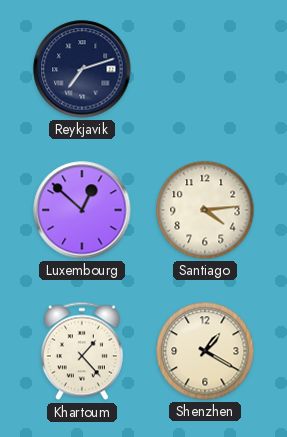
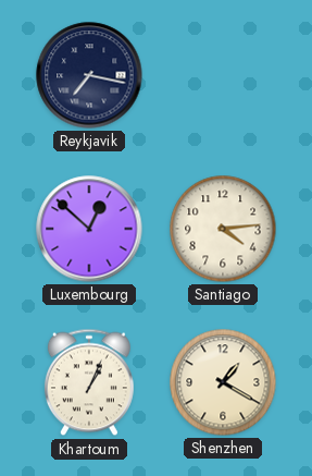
Reykjavik: 7:12 -> 7:17
Khartoum: 1:23 -> 1:04
